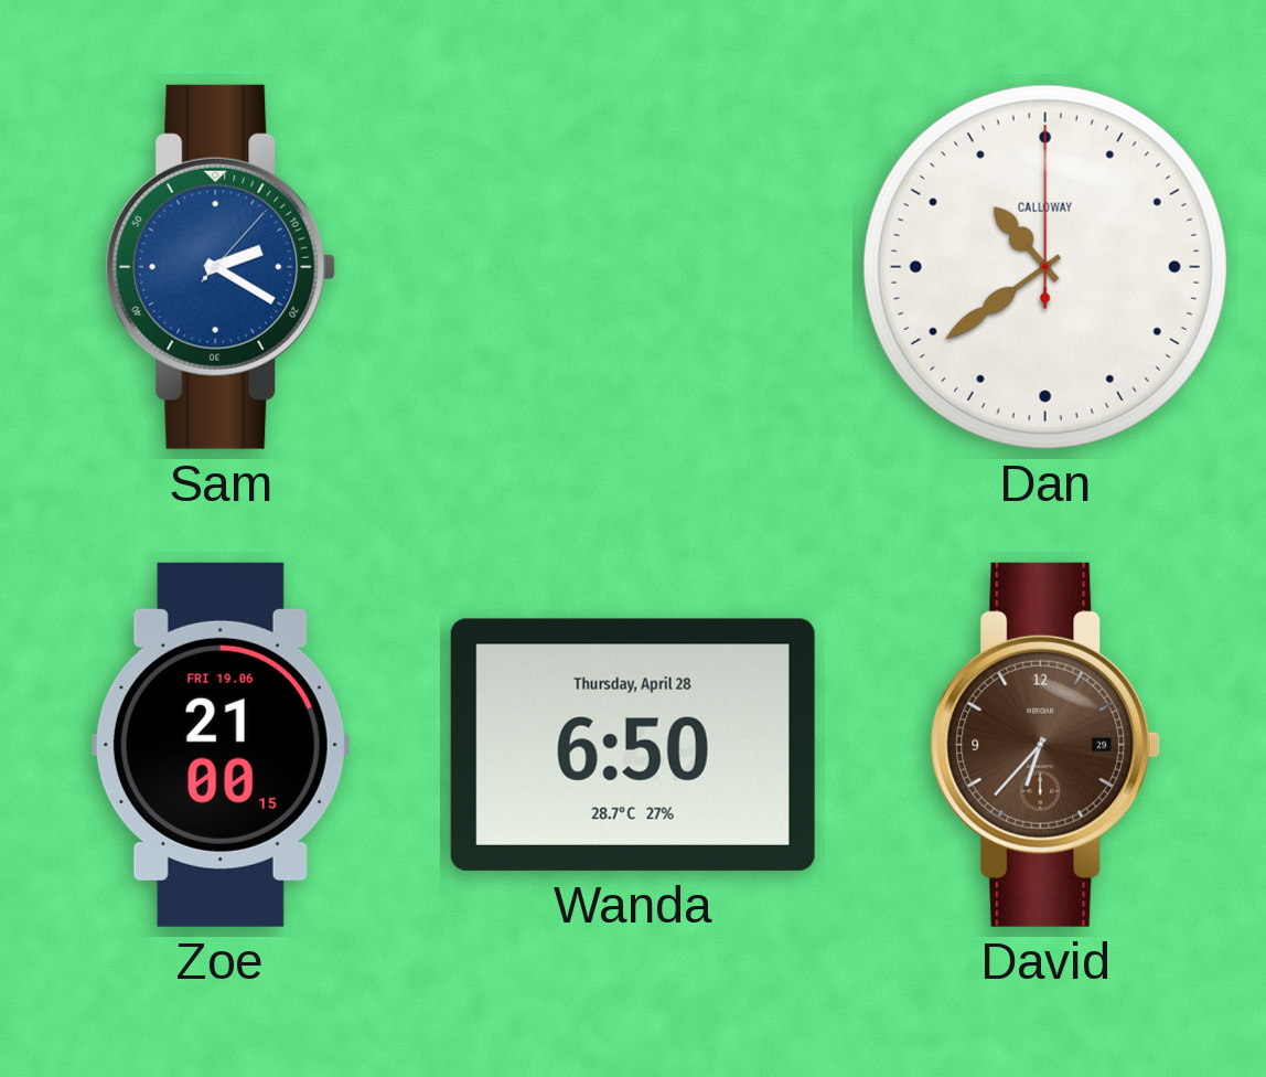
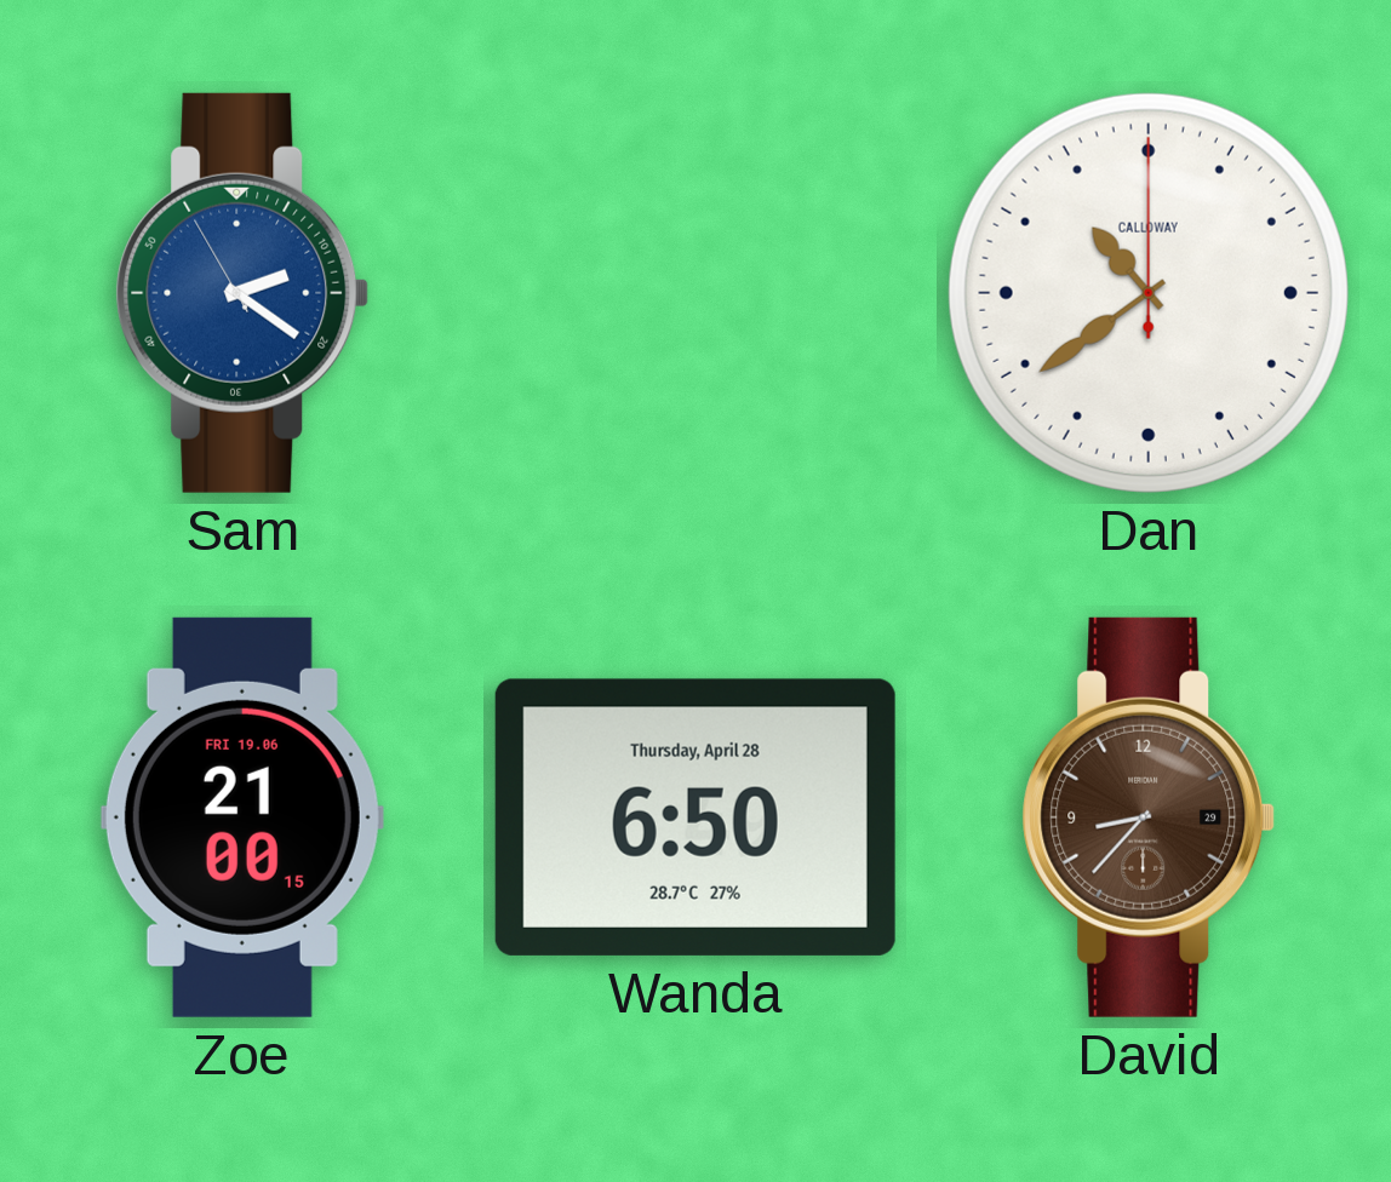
Sam: 2:20:07 -> 2:20:55
David: 6:37 -> 8:37
